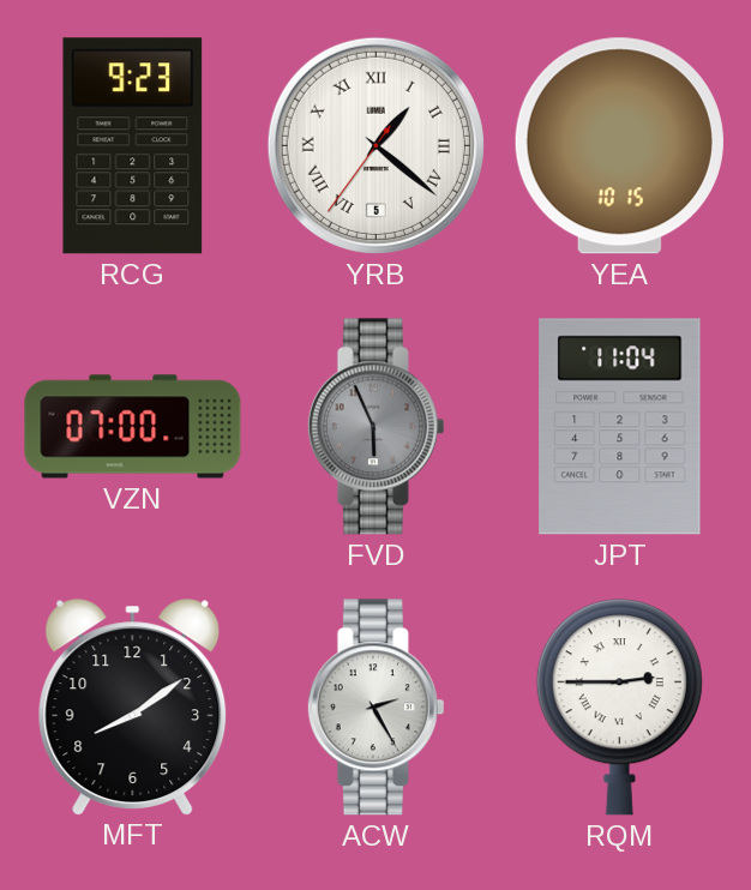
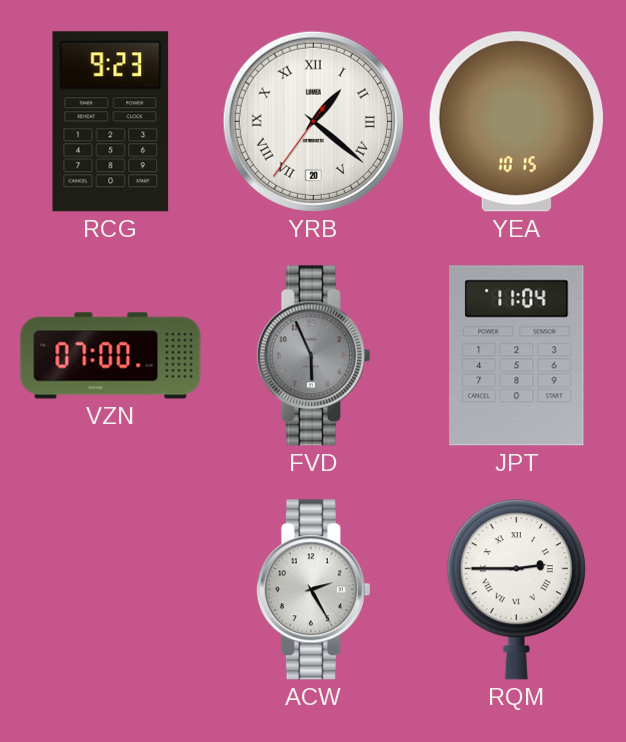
YRB date: 5 -> 20
MFT: 8:09 -> none
